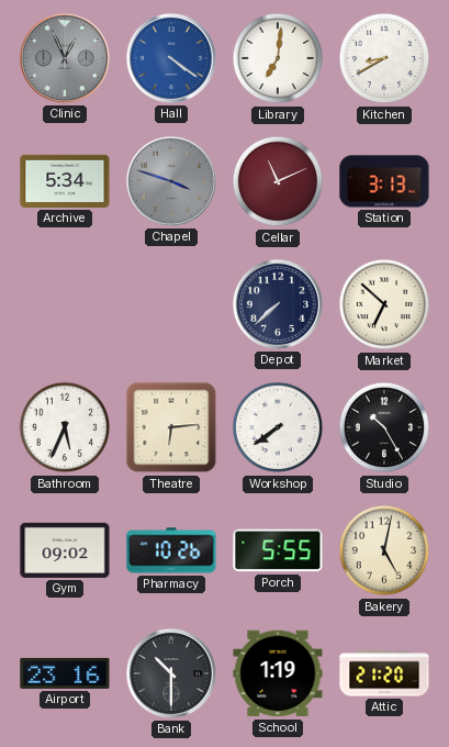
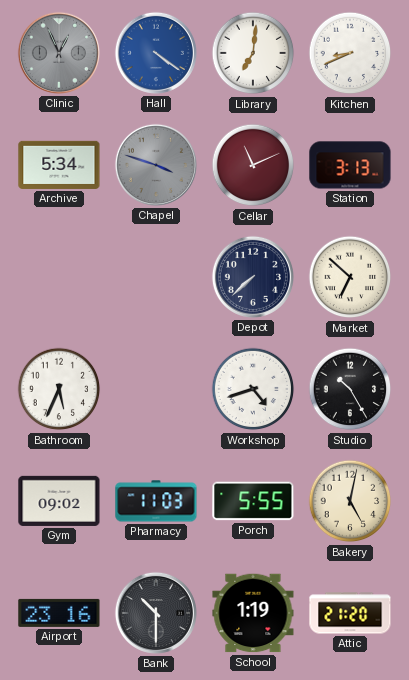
Kitchen: 8:40 -> 8:41
Theatre: 6:14 -> none
Workshop: 7:39 -> 4:42
Pharmacy: 10:26 -> 11:03
